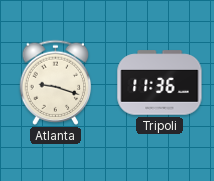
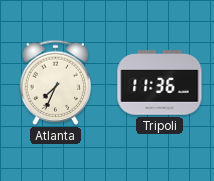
Atlanta: 9:18 -> 7:34
